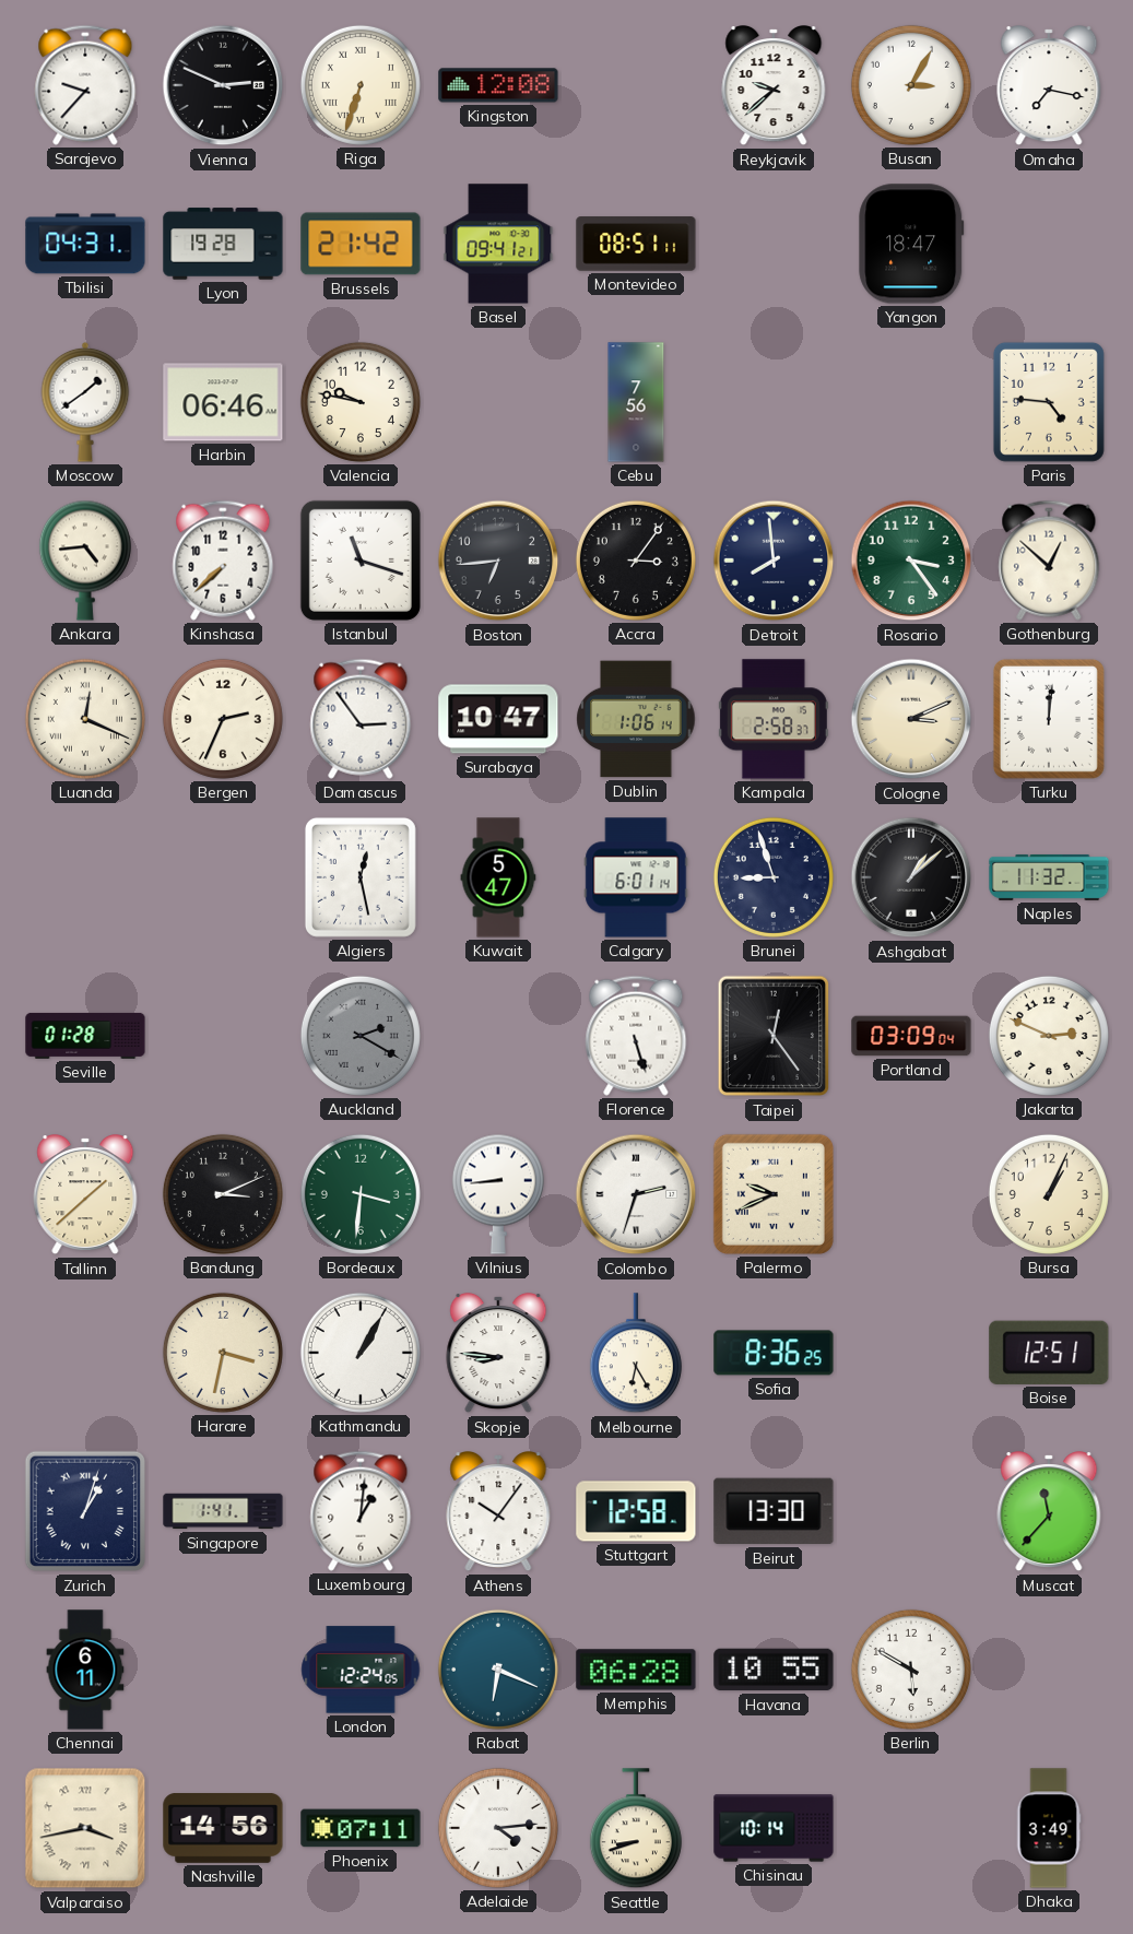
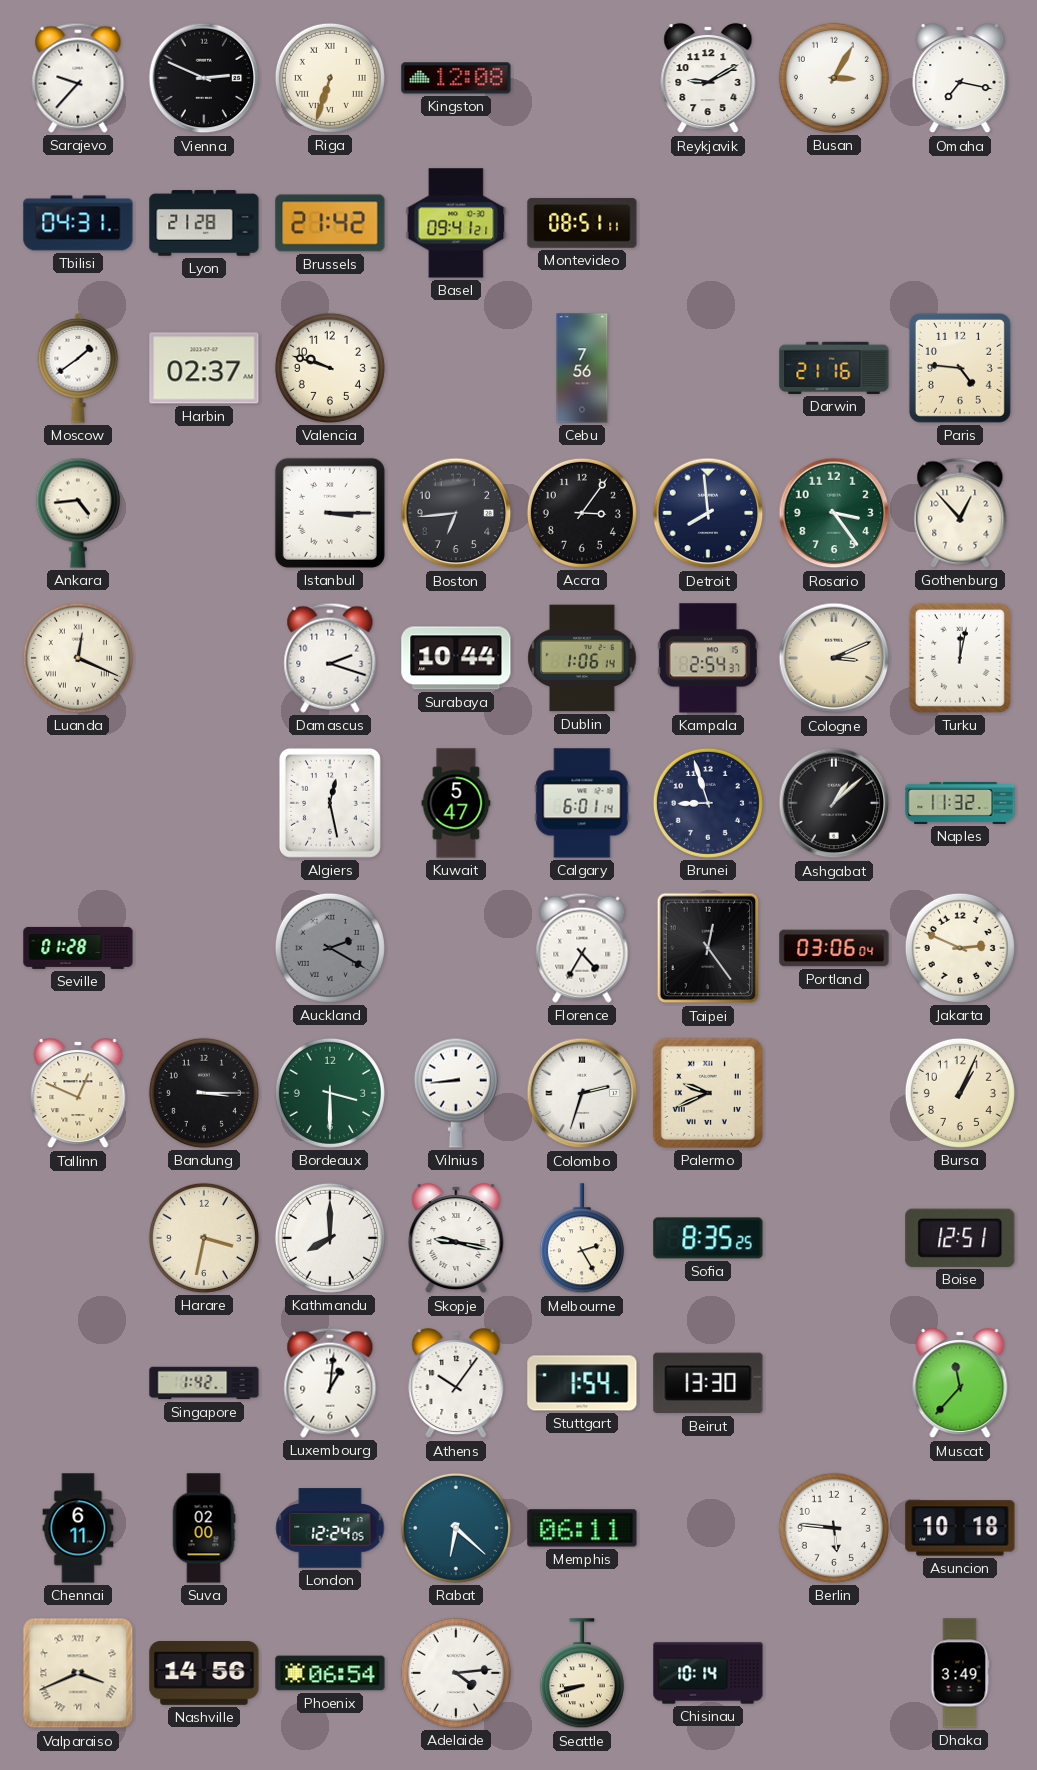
Reykjavik: 9:38 -> 9:10
Lyon: 19:28 -> 21:28
Yangon: 18:47 -> none
Harbin: 06:46 -> 02:37
Valencia: 9:47 -> 9:48
Darwin: none -> 21:16
Kinshasa: 7:38 -> none
Istanbul: 11:18 -> 3:15
Gothenburg: 12:52 -> 12:53
Bergen: 2:34 -> none
Damascus: 2:54 -> 2:18
Surabaya: 10:47 -> 10:44
Kampala: 2:58 -> 2:54
Turku: 12:01 -> 12:02
Florence: 5:27 -> 4:35
Portland: 03:09 -> 03:06
Tallinn: 1:38 -> 12:49
Bandung: 3:11 -> 3:15
Bordeaux: 3:31 -> 3:30
Kathmandu: 1:05 -> 8:00
Skopje: 8:46 -> 9:17
Melbourne: 6:25 -> 2:25
Sofia: 8:36 -> 8:35
Zurich: 1:03 -> none
Singapore: 1:41 -> 1:42
Stuttgart: 12:58 -> 1:54
Suva: none -> 02:00
Rabat: 6:19 -> 6:22
Memphis: 06:28 -> 06:11
Havana: 10:55 -> none
Berlin: 5:50 -> 5:46
Asuncion: none -> 10:18
Valparaiso: 3:43 -> 3:41
Phoenix: 07:11 -> 06:54
